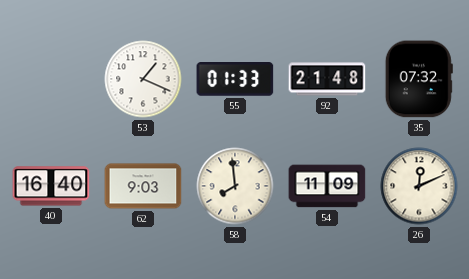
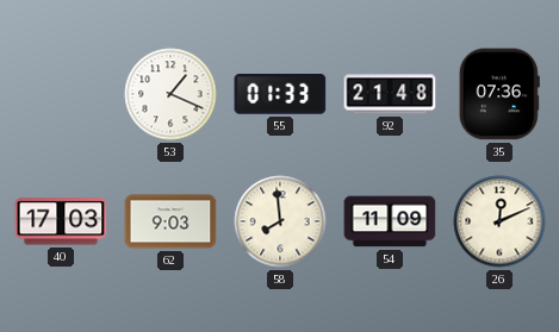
35: 07:32 -> 07:36
40: 16:40 -> 17:03
